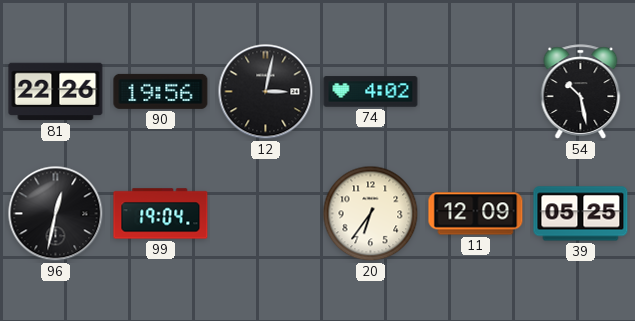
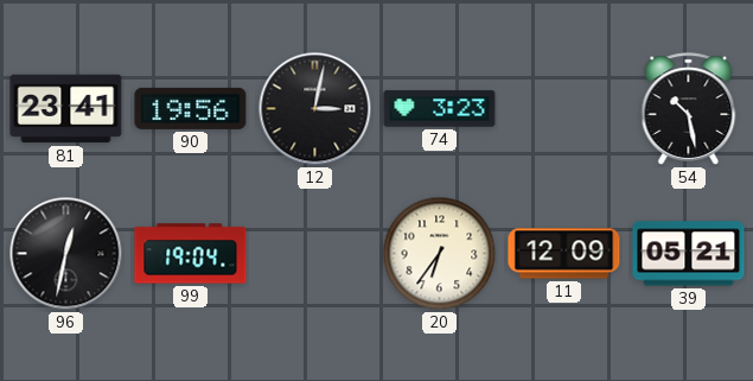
81: 22:26 -> 23:41
74: 4:02 -> 3:23
39: 05:25 -> 05:21
